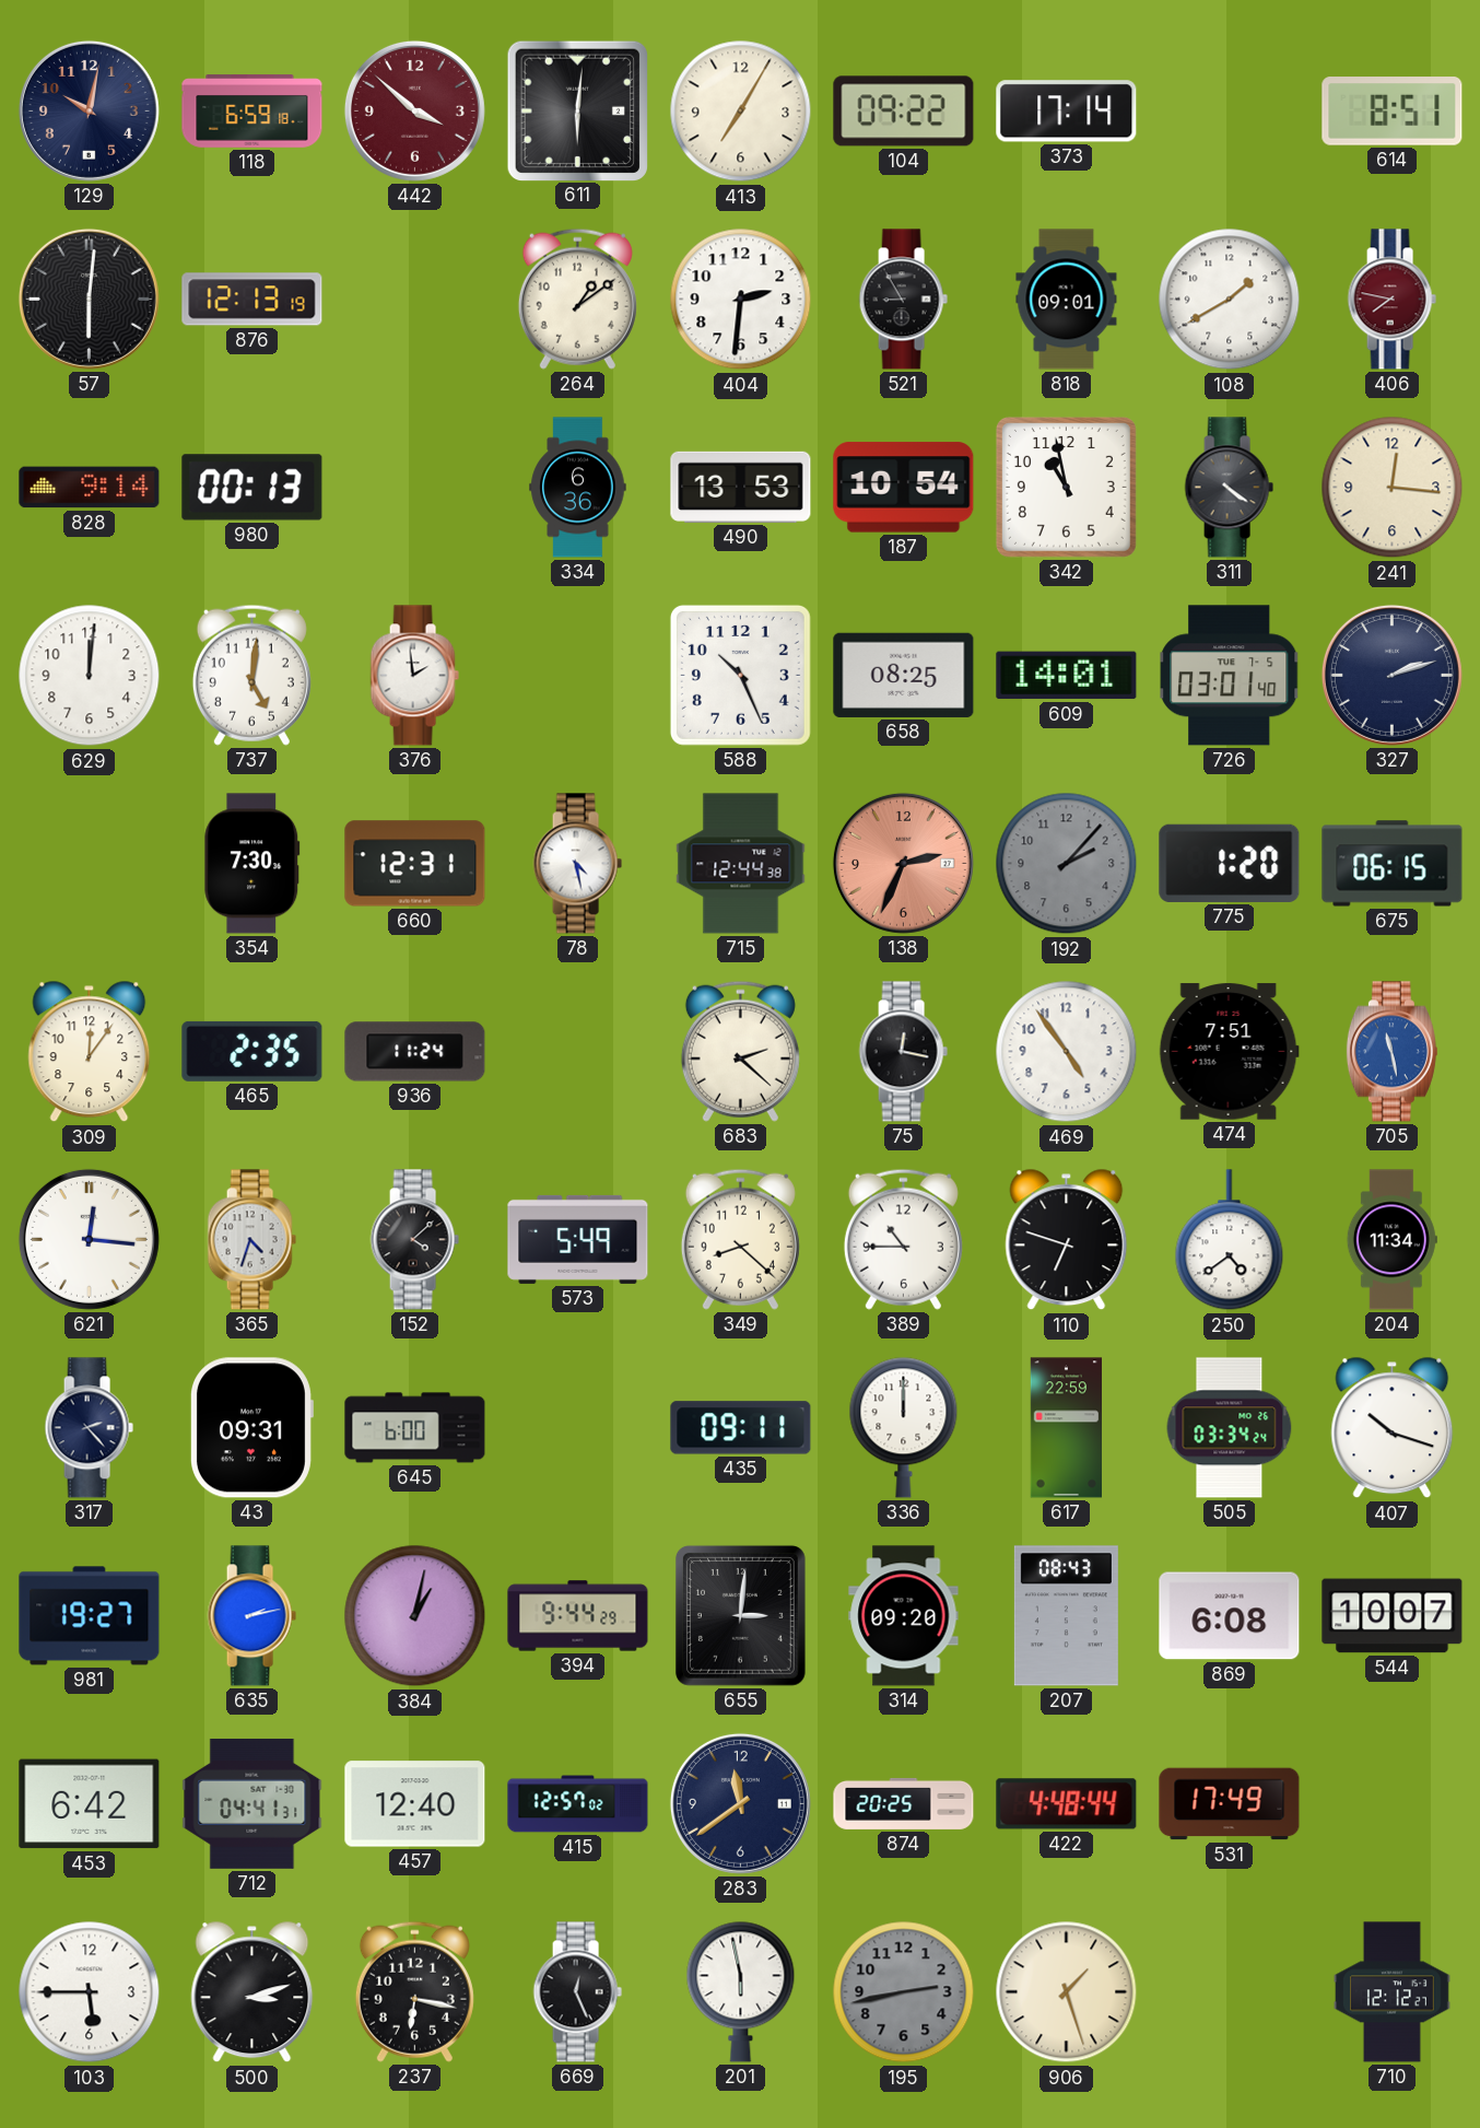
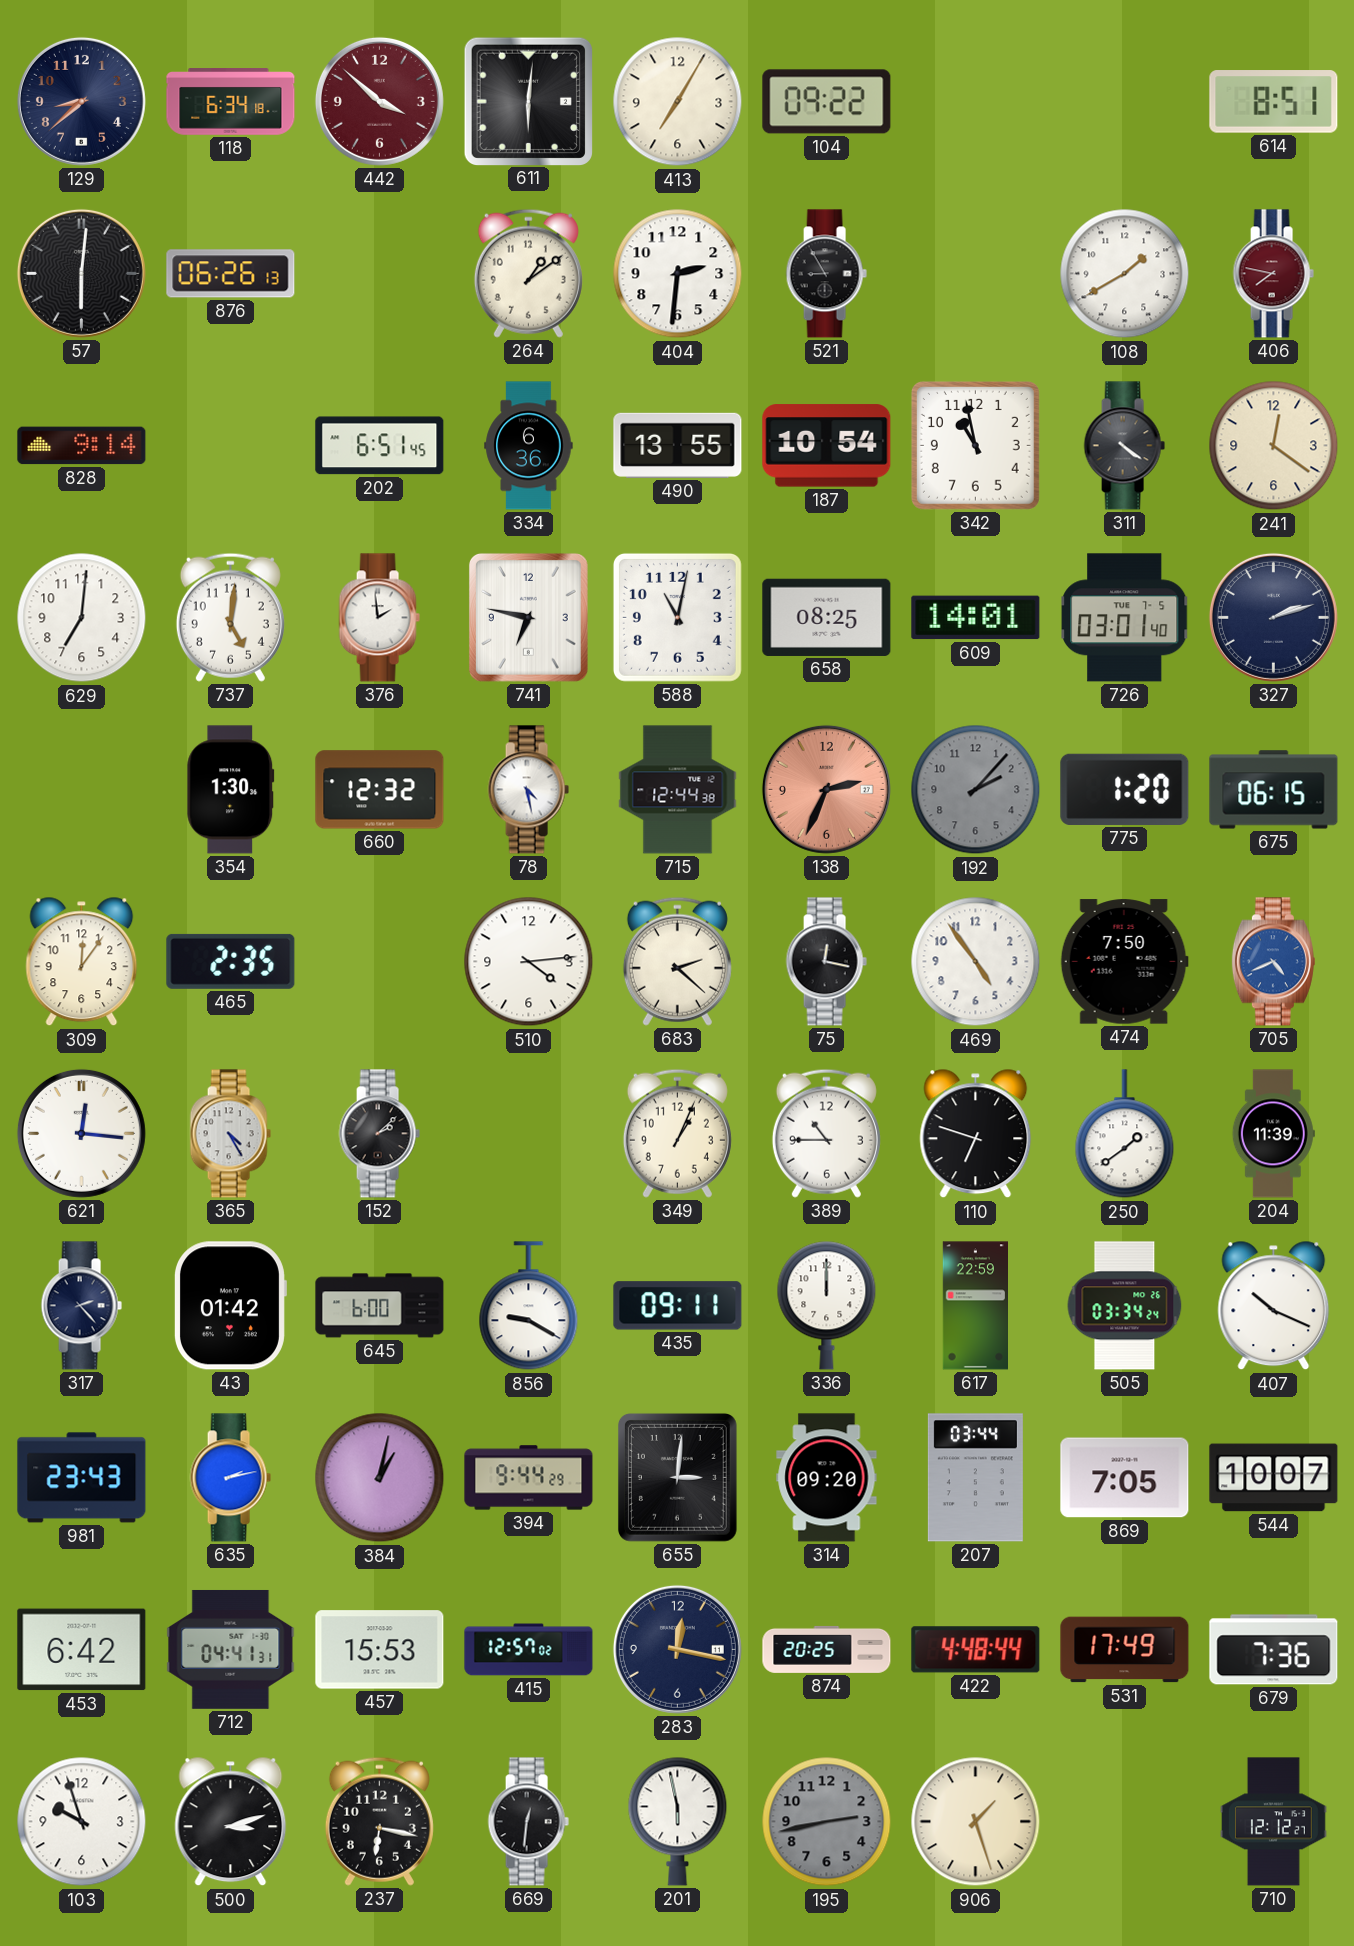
129: 10:02 -> 8:38
118: 6:59 -> 6:34
373: 17:14 -> none
876: 12:13 -> 06:26
818: 09:01 -> none
980: 00:13 -> none
202: none -> 6:51
490: 13:53 -> 13:55
241: 12:16 -> 12:21
629: 12:01 -> 7:01
741: none -> 6:47
588: 10:26 -> 11:02
354: 7:30 -> 1:30
660: 12:31 -> 12:32
936: 11:24 -> none
510: none -> 4:14
474: 7:51 -> 7:50
705: 11:28 -> 4:41
365: 4:33 -> 4:25
152: 4:08 -> 2:08
573: 5:49 -> none
349: 8:22 -> 1:04
250: 4:39 -> 1:39
204: 11:34 -> 11:39
43: 09:31 -> 01:42
856: none -> 9:20
407: 10:18 -> 10:19
981: 19:27 -> 23:43
207: 08:43 -> 03:44
869: 6:08 -> 7:05
457: 12:40 -> 15:53
283: 11:39 -> 12:17
679: none -> 7:36
103: 5:45 -> 9:57
669: 12:26 -> 12:31
